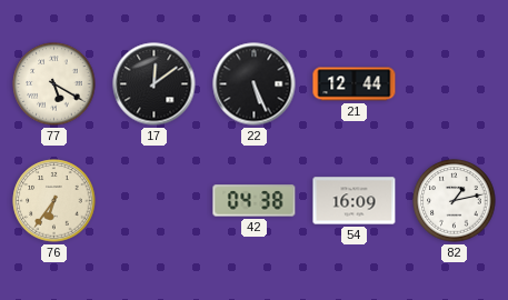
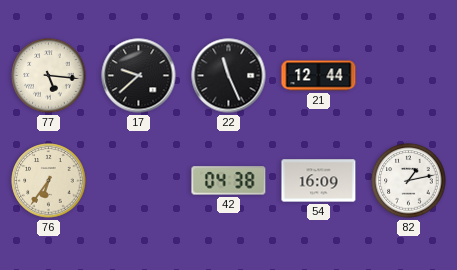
77: 5:20 -> 5:16
17: 12:09 -> 9:38
22: 5:26 -> 11:26
